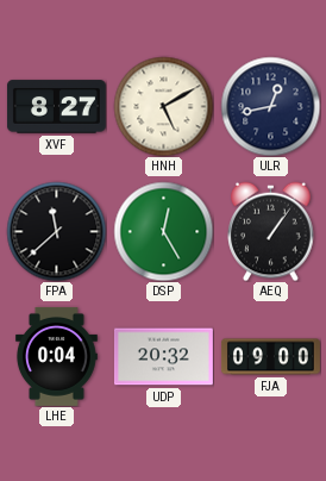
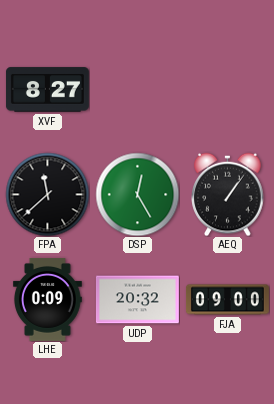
HNH: 5:10 -> none
ULR: 12:43 -> none
LHE: 0:04 -> 0:09
